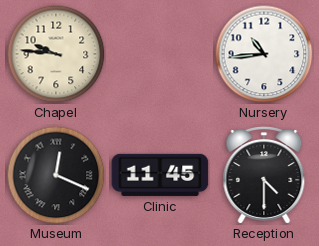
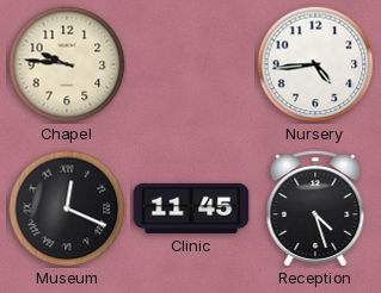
Nursery: 10:44 -> 4:44
Reception: 4:30 -> 4:27
